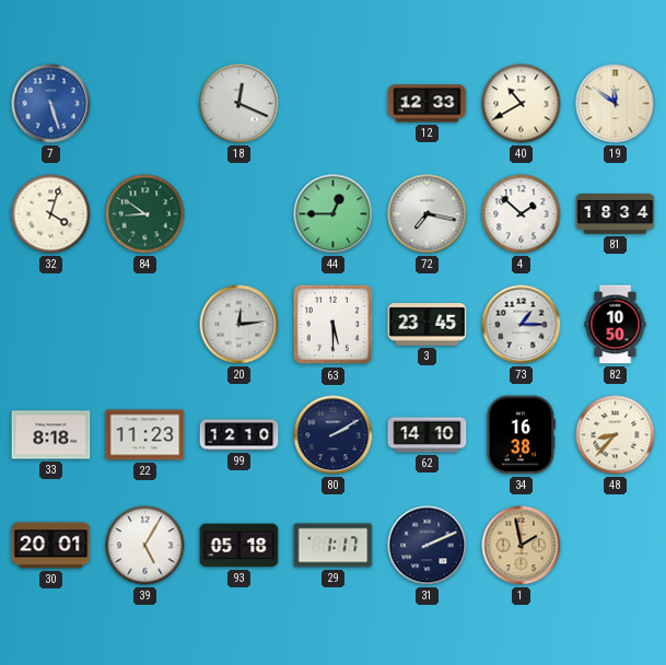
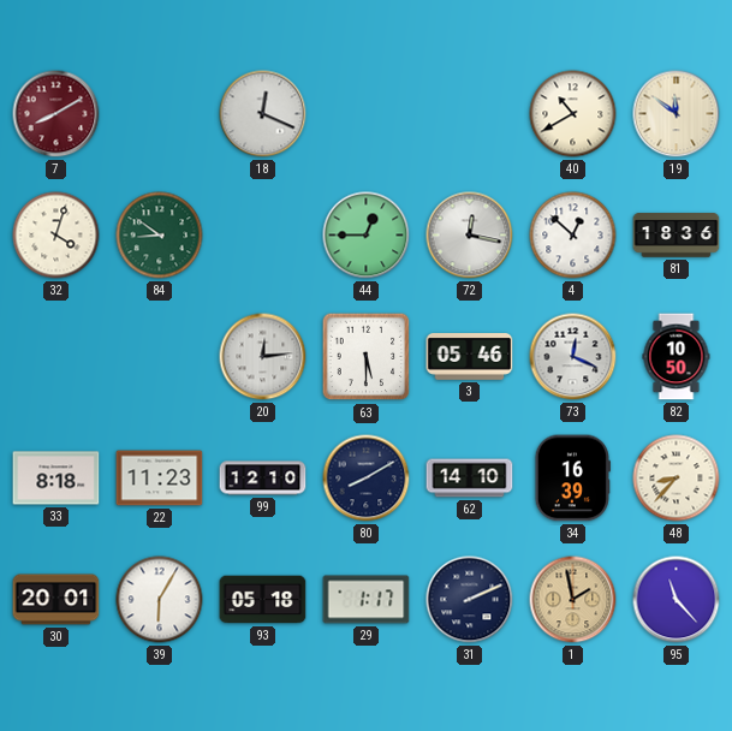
7: 5:27 -> 8:10
7 dial: blue -> burgundy
12: 12:33 -> none
72: 7:17 -> 12:17
4: 1:52 -> 12:52
81: 18:34 -> 18:36
3: 23:45 -> 05:46
73: 1:15 -> 12:19
80: 2:10 -> 8:10
34: 16:38 -> 16:39
39: 5:05 -> 6:05
95: none -> 11:23
